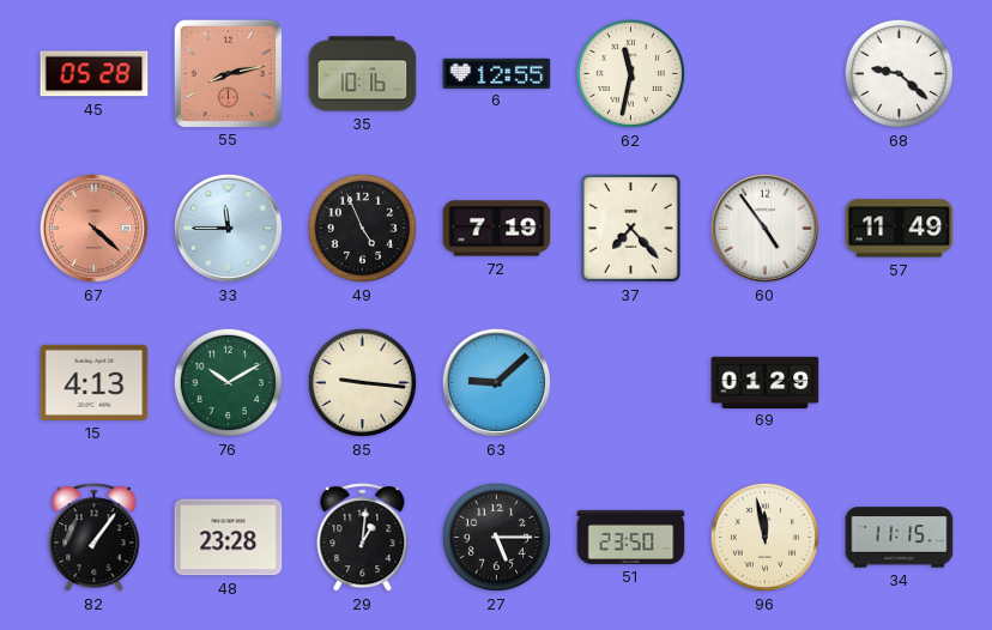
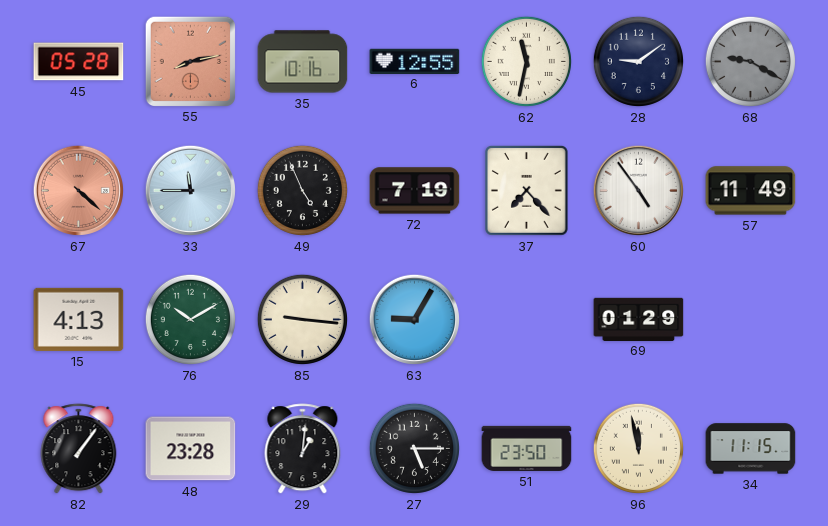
28: none -> 9:09
68: 9:22 -> 9:20
68 dial: white -> grey
63: 9:08 -> 9:05
